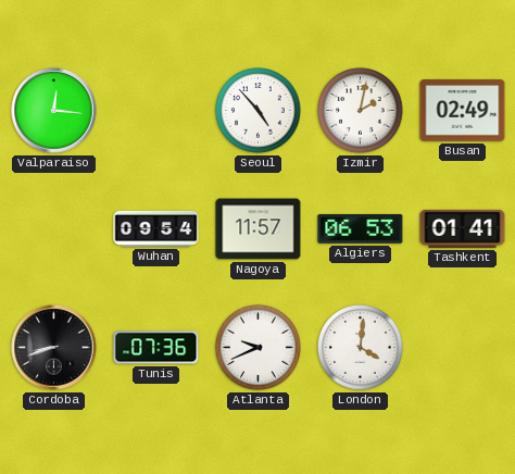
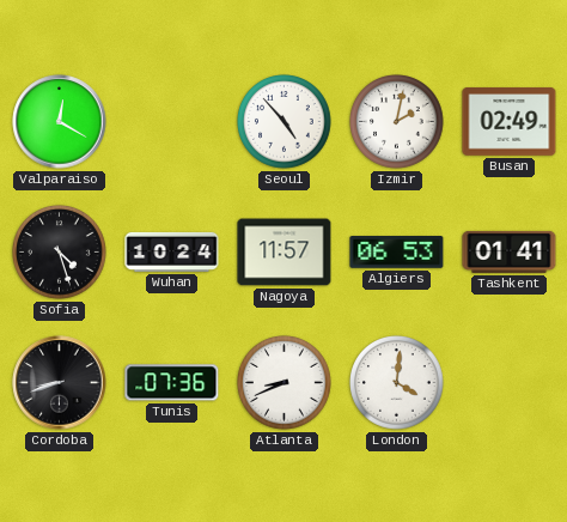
Valparaiso: 12:16 -> 12:20
Sofia: none -> 4:27
Wuhan: 09:54 -> 10:24
Atlanta: 9:41 -> 8:41
